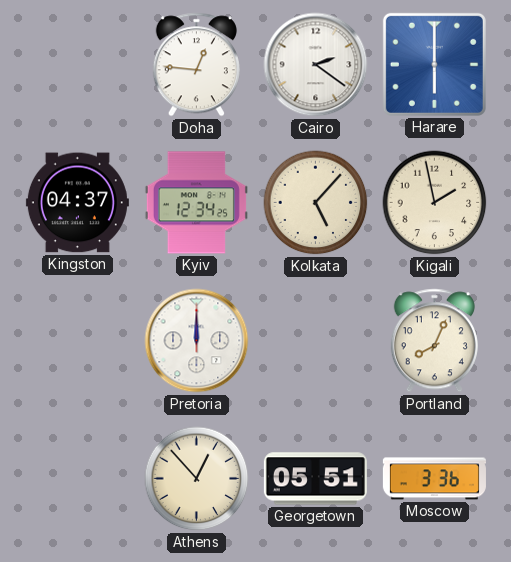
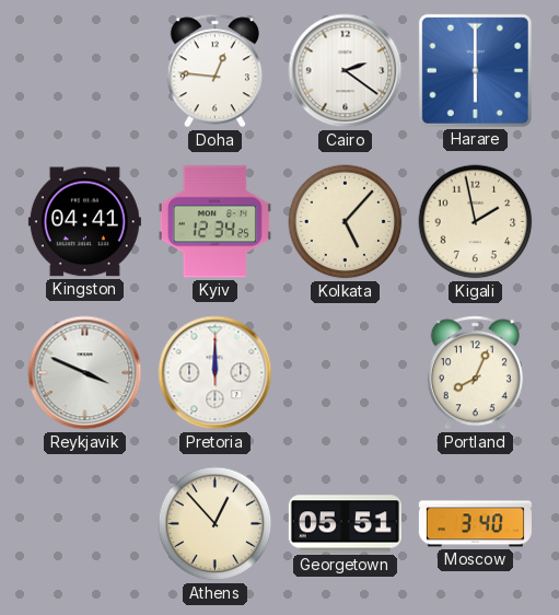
Kingston: 04:37 -> 04:41
Reykjavik: none -> 3:49
Moscow: 3:36 -> 3:40
